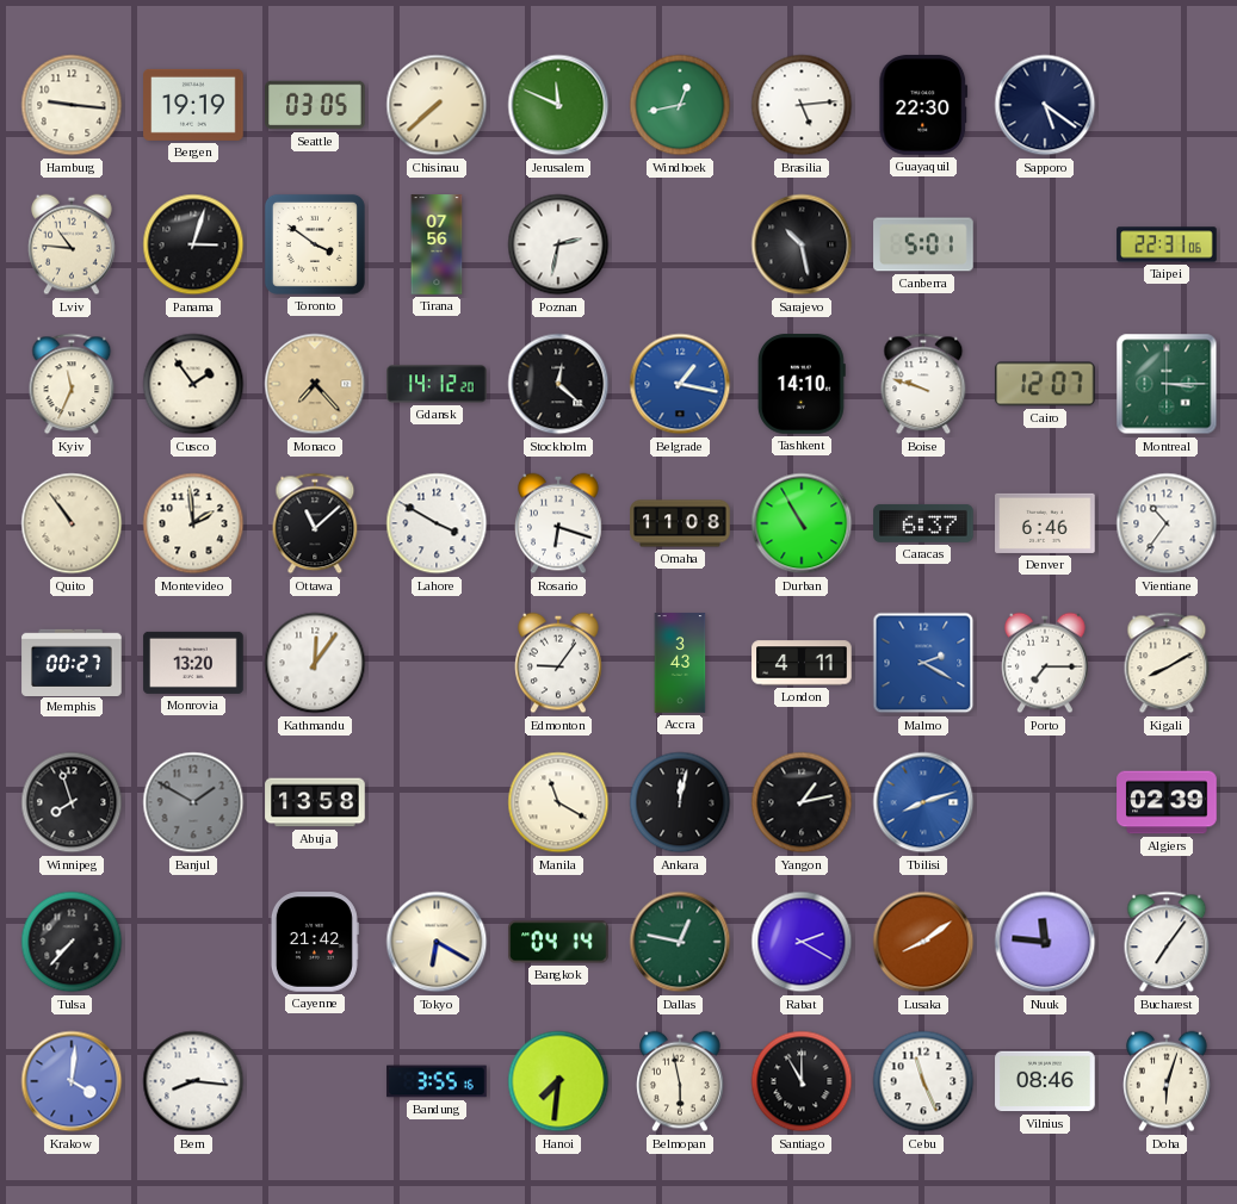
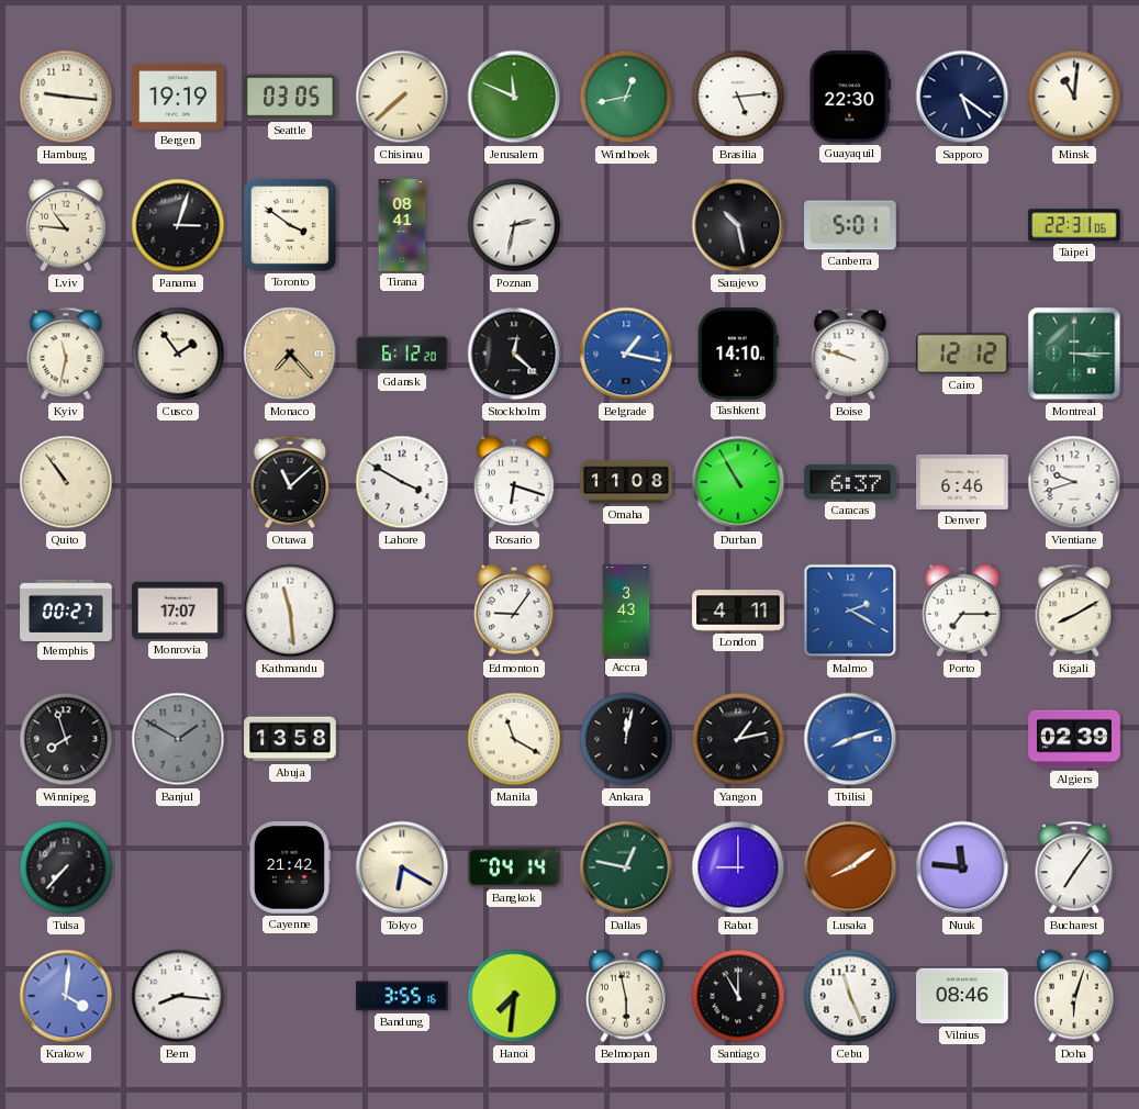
Minsk: none -> 11:01
Tirana: 07:56 -> 08:41
Kyiv: 11:34 -> 11:32
Gdansk: 14:12 -> 6:12
Cairo: 12:07 -> 12:12
Montevideo: 1:59 -> none
Vientiane: 10:36 -> 9:42
Monrovia: 13:20 -> 17:07
Kathmandu: 12:06 -> 11:29
Rabat: 2:20 -> 9:00
